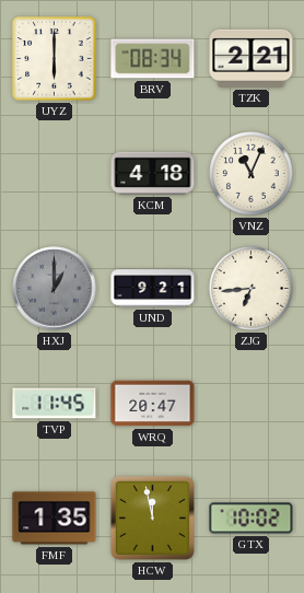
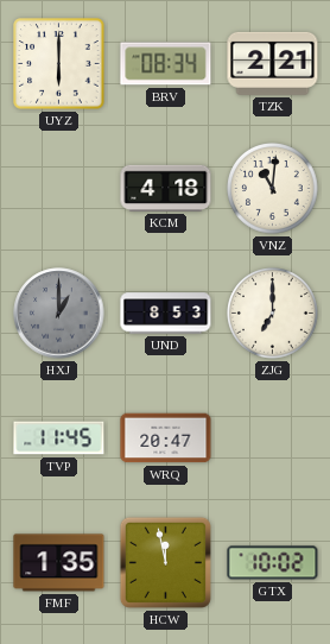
VNZ: 11:04 -> 11:01
UND: 9:21 -> 8:53
ZJG: 6:44 -> 7:00
